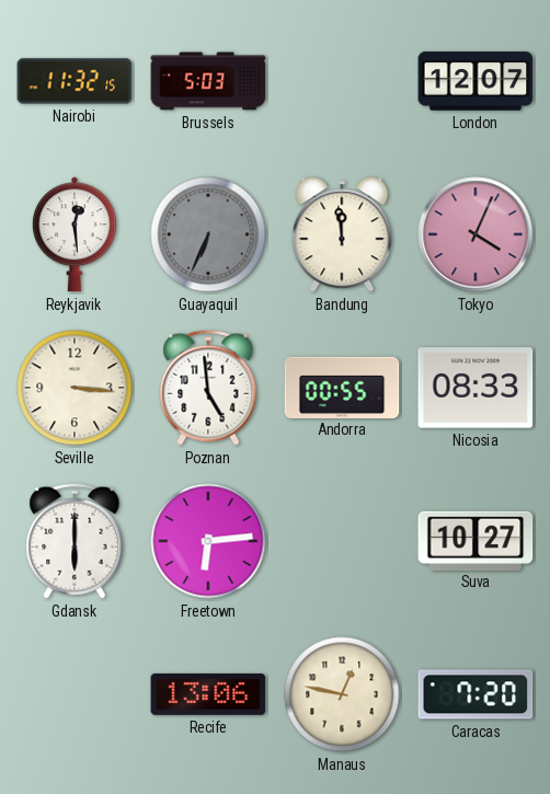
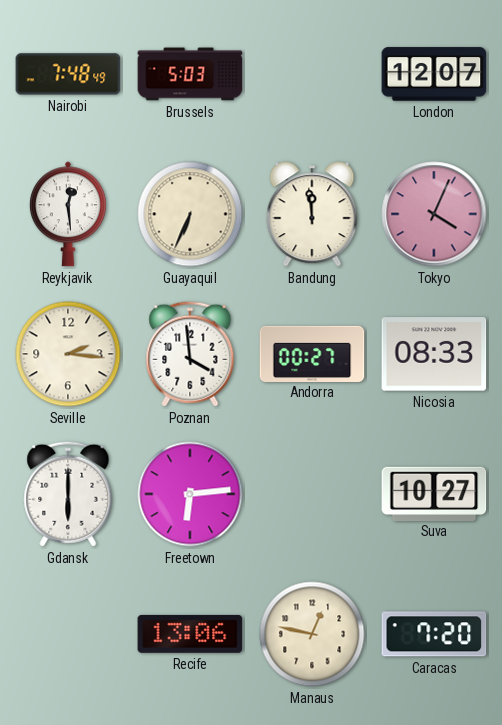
Nairobi: 11:32 -> 7:48
Guayaquil dial: grey -> cream
Seville: 3:16 -> 2:16
Poznan: 4:59 -> 3:59
Andorra: 00:55 -> 00:27
